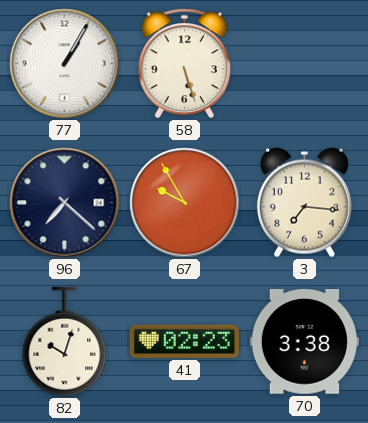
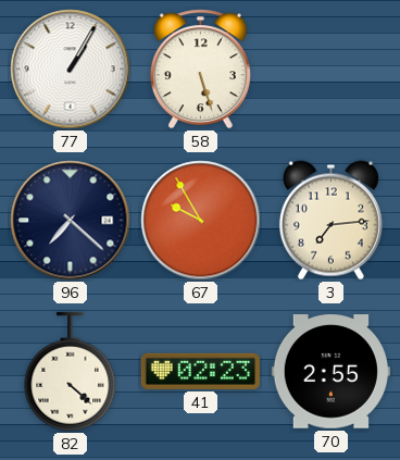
3: 7:16 -> 7:14
82: 10:03 -> 4:22
70: 3:38 -> 2:55
